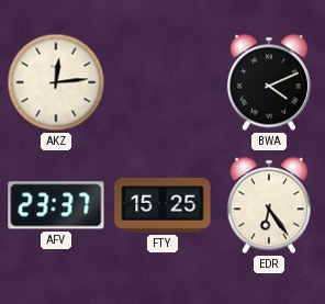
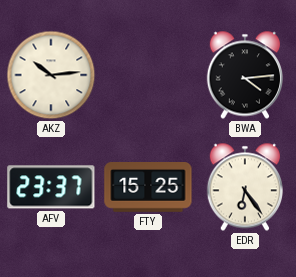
AKZ: 12:14 -> 10:14
BWA: 4:11 -> 4:14
